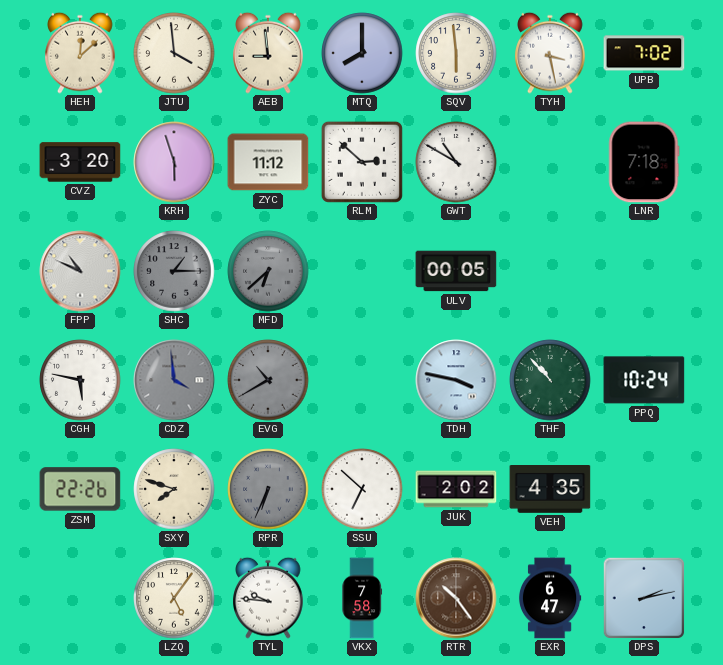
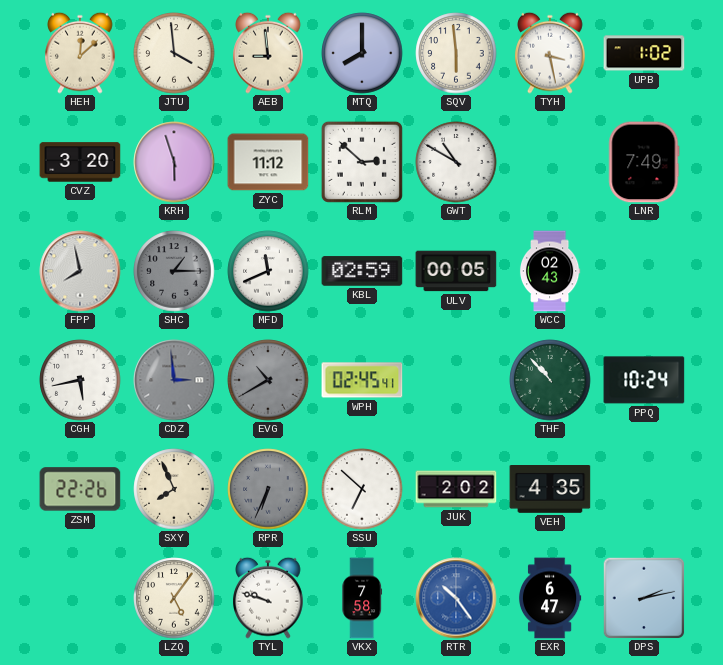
UPB: 7:02 -> 1:02
LNR: 7:18 -> 7:49
FPP: 10:49 -> 7:58
MFD: 6:38 -> 11:41
MFD dial: grey -> white
KBL: none -> 02:59
WCC: none -> 02:43
CGH: 5:47 -> 5:43
CDZ: 3:59 -> 2:59
WPH: none -> 02:45
TDH: 3:47 -> none
SXY: 7:48 -> 7:56
TYL: 9:46 -> 9:48
RTR dial: brown -> blue
